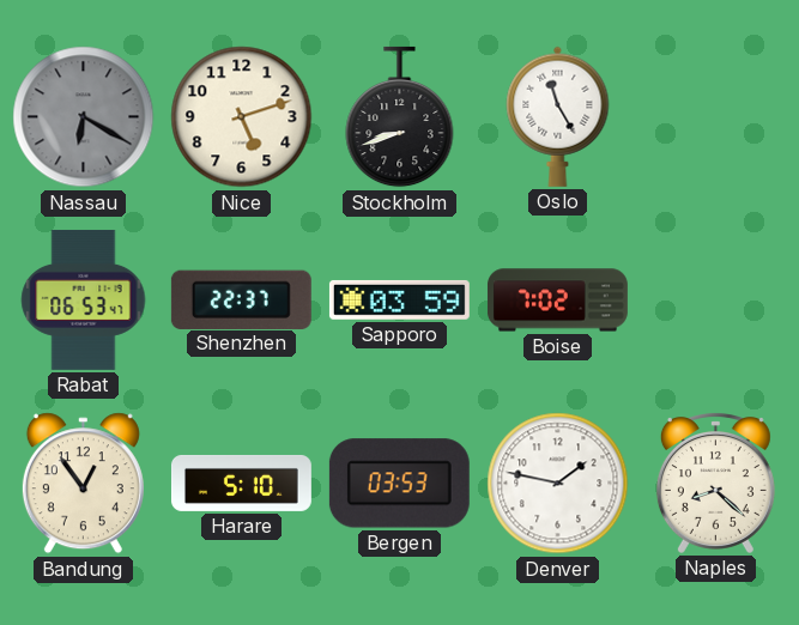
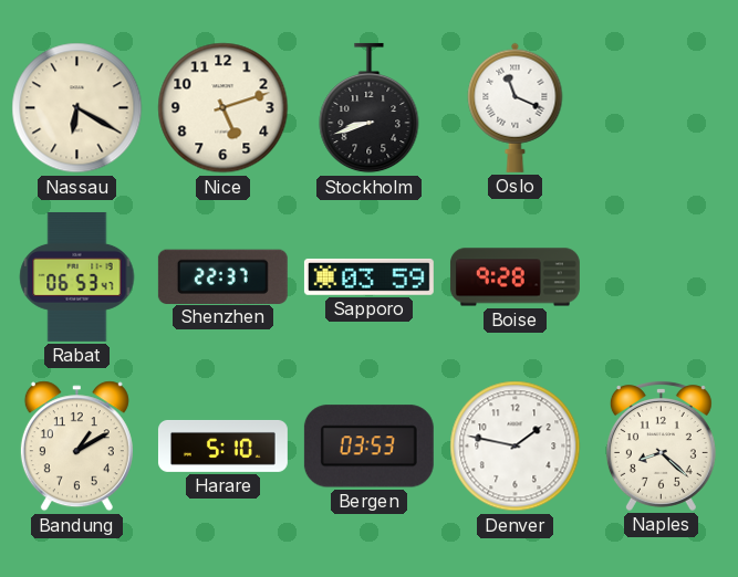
Nassau dial: grey -> cream
Oslo: 11:25 -> 11:19
Boise: 7:02 -> 9:28
Bandung: 12:54 -> 1:10
